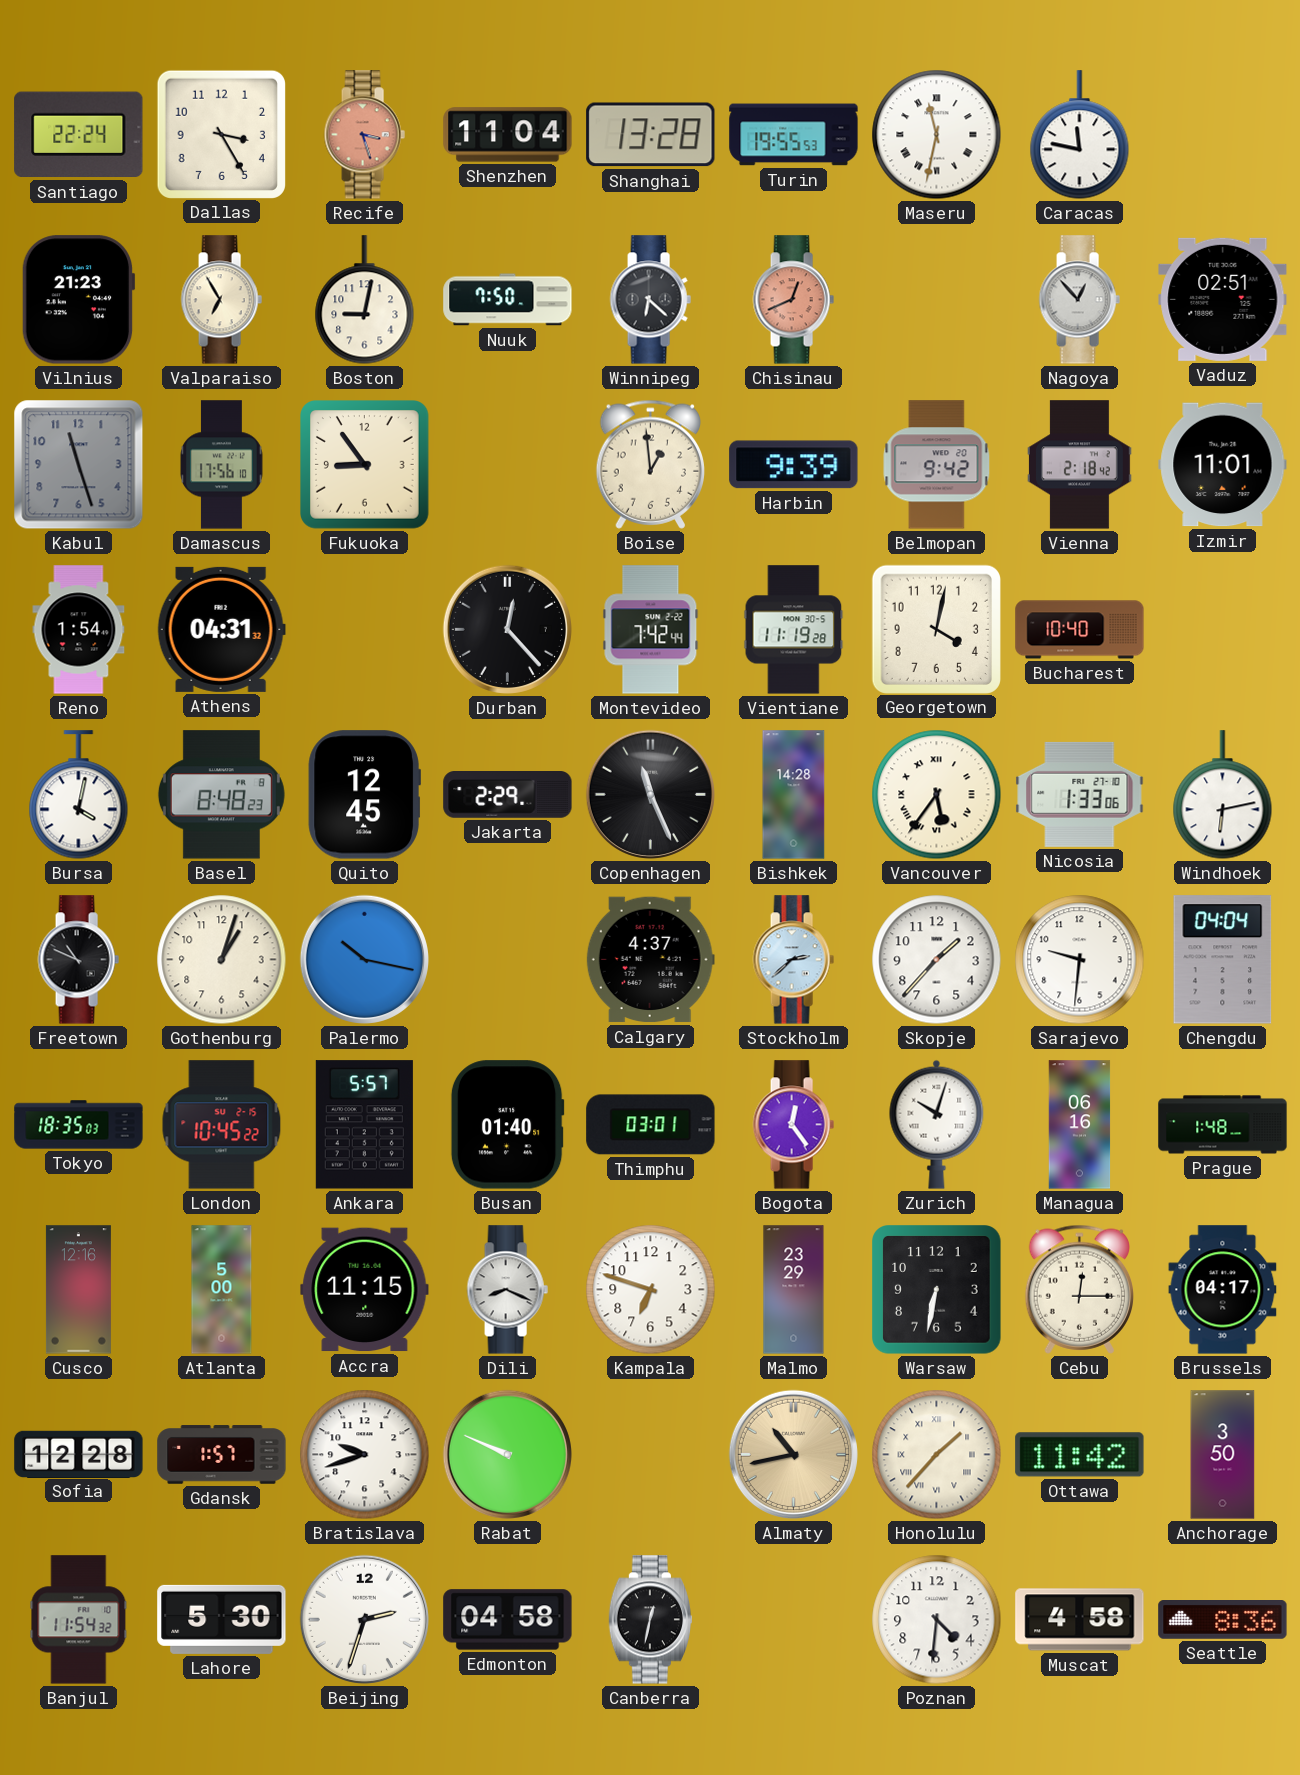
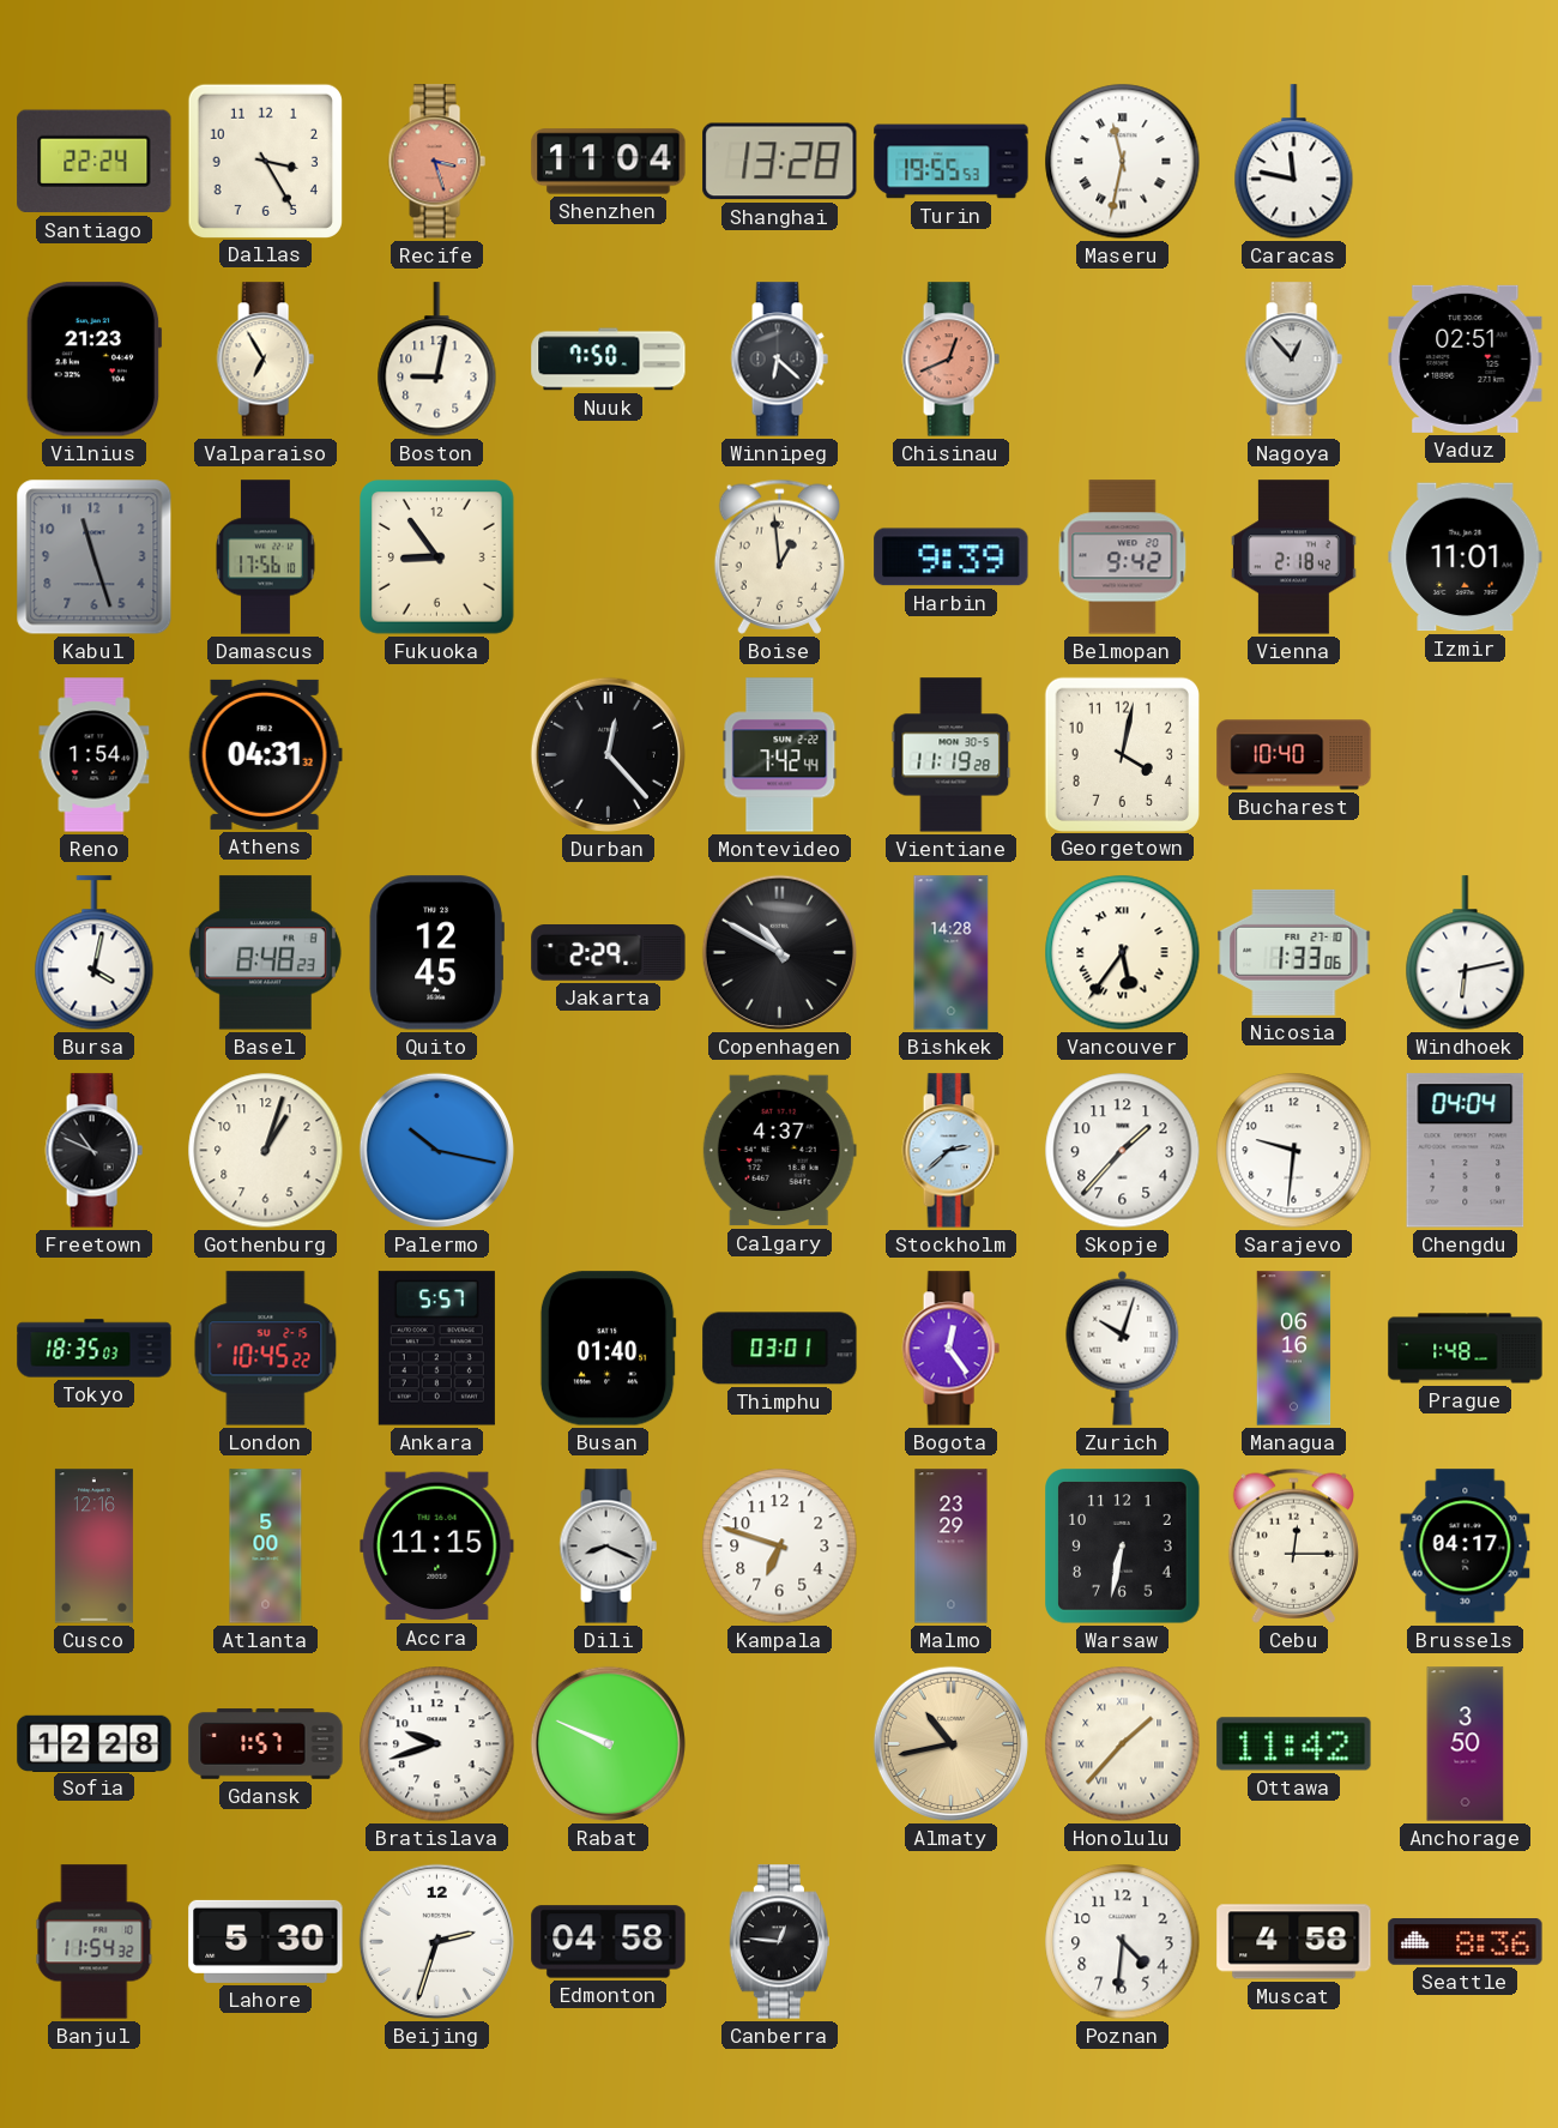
Copenhagen: 11:26 -> 10:50
Canberra: 12:32 -> 12:46
